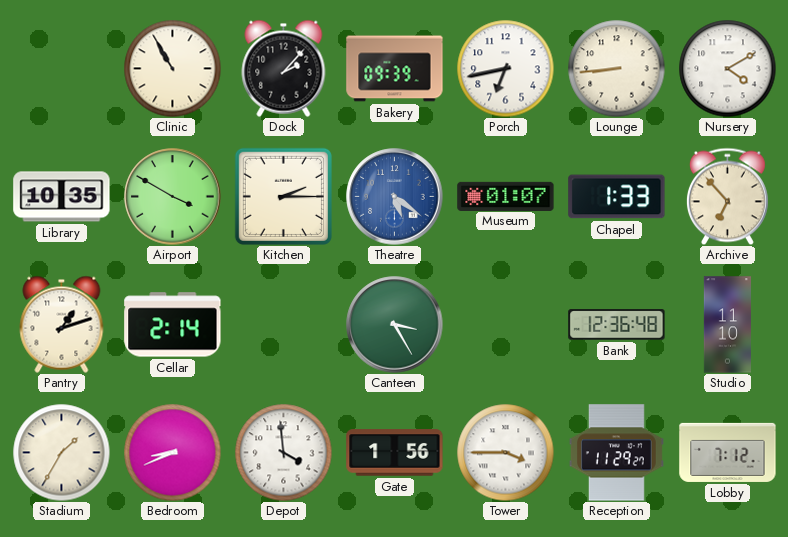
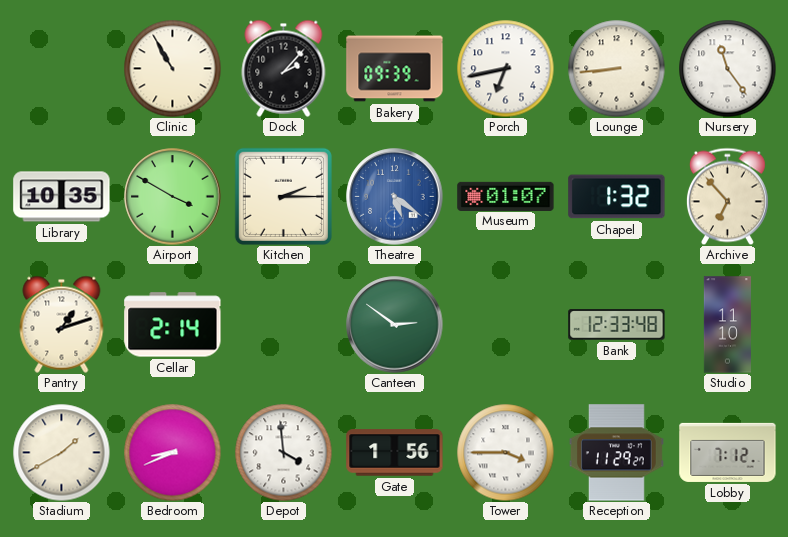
Nursery: 4:10 -> 11:24
Chapel: 1:33 -> 1:32
Canteen: 3:25 -> 2:51
Bank: 12:36 -> 12:33
Stadium: 1:35 -> 1:40
